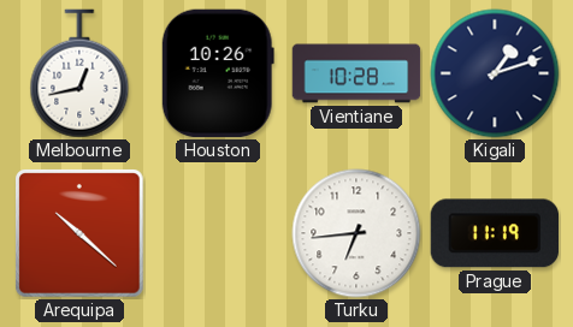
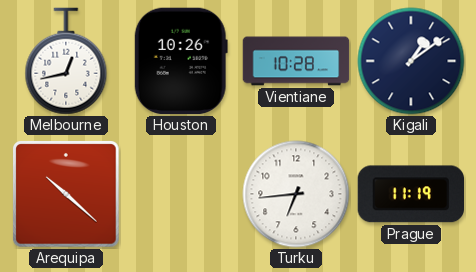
Kigali: 1:12 -> 1:09
